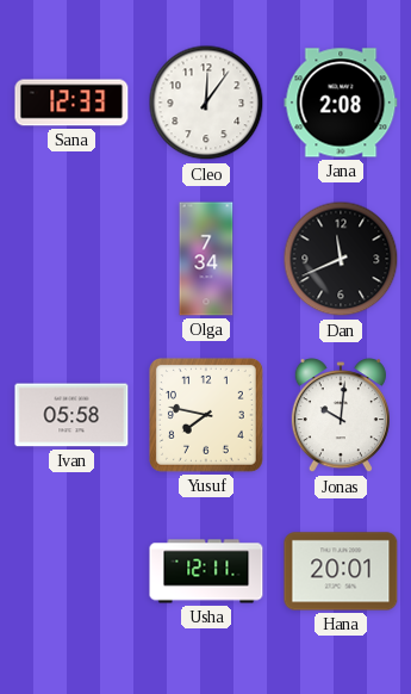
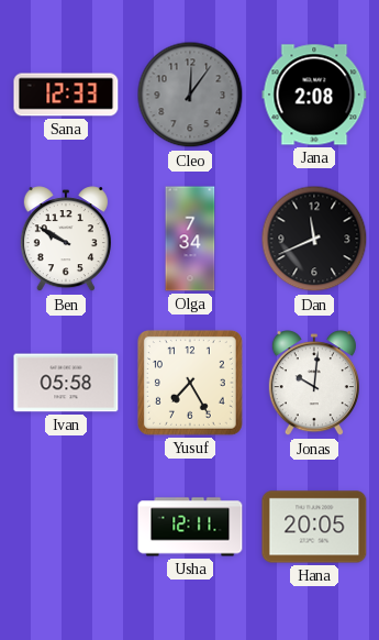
Cleo dial: white -> grey
Ben: none -> 9:50
Yusuf: 7:47 -> 7:25
Hana: 20:01 -> 20:05
